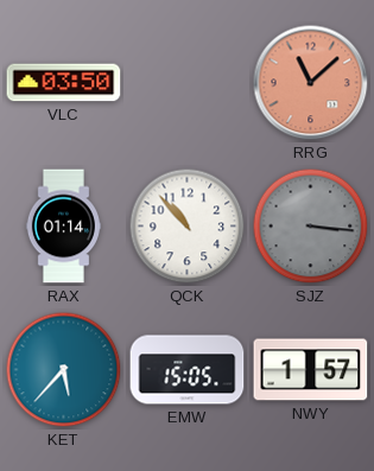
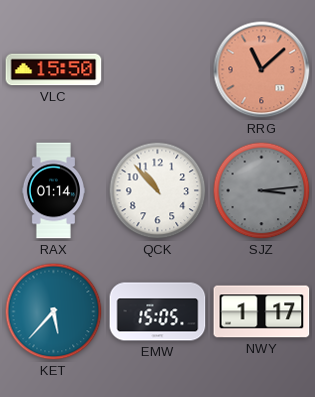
VLC: 03:50 -> 15:50
SJZ: 3:16 -> 3:14
NWY: 1:57 -> 1:17
